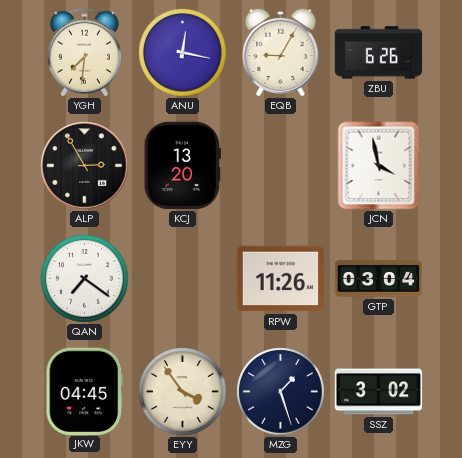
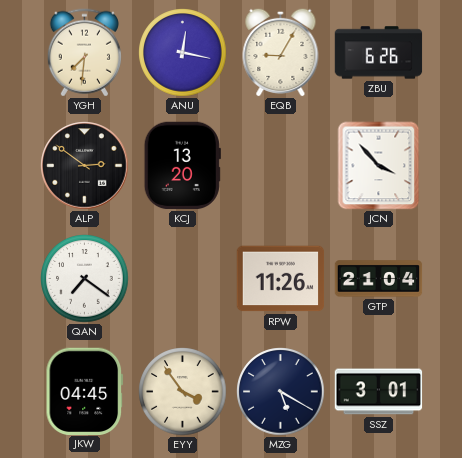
ALP: 2:55 -> 2:51
JCN: 3:58 -> 3:53
GTP: 03:04 -> 21:04
MZG: 1:27 -> 5:20
SSZ: 3:02 -> 3:01
